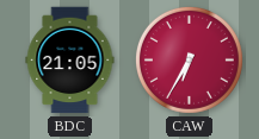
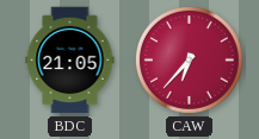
CAW: 6:35 -> 6:37
